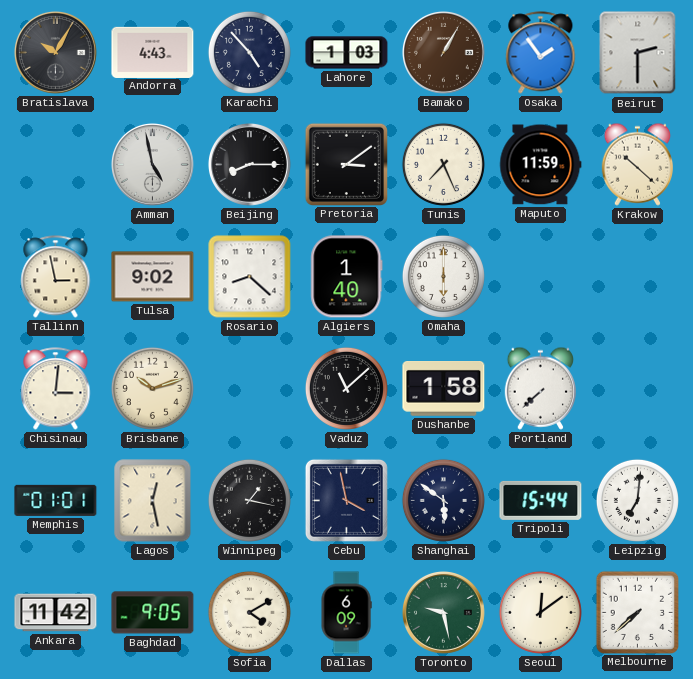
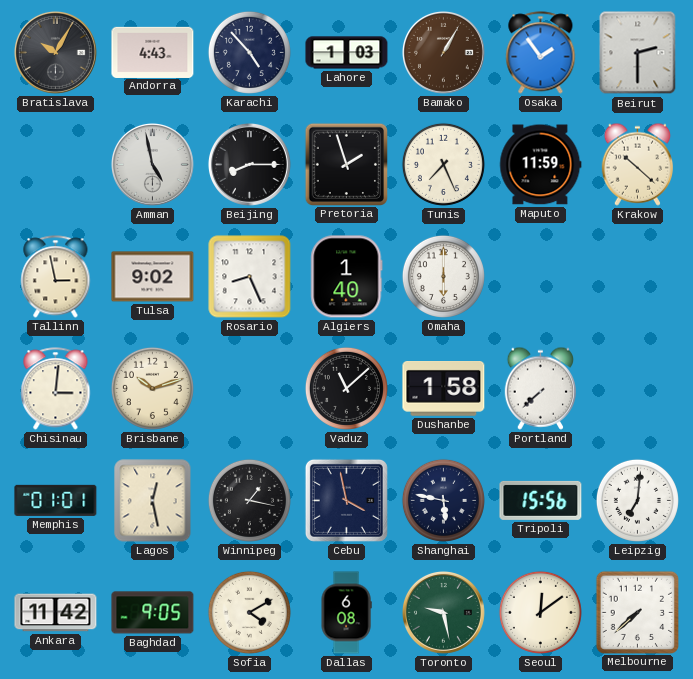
Pretoria: 3:09 -> 1:57
Rosario: 8:22 -> 8:26
Shanghai: 5:51 -> 5:47
Tripoli: 15:44 -> 15:56
Dallas: 6:09 -> 6:08
